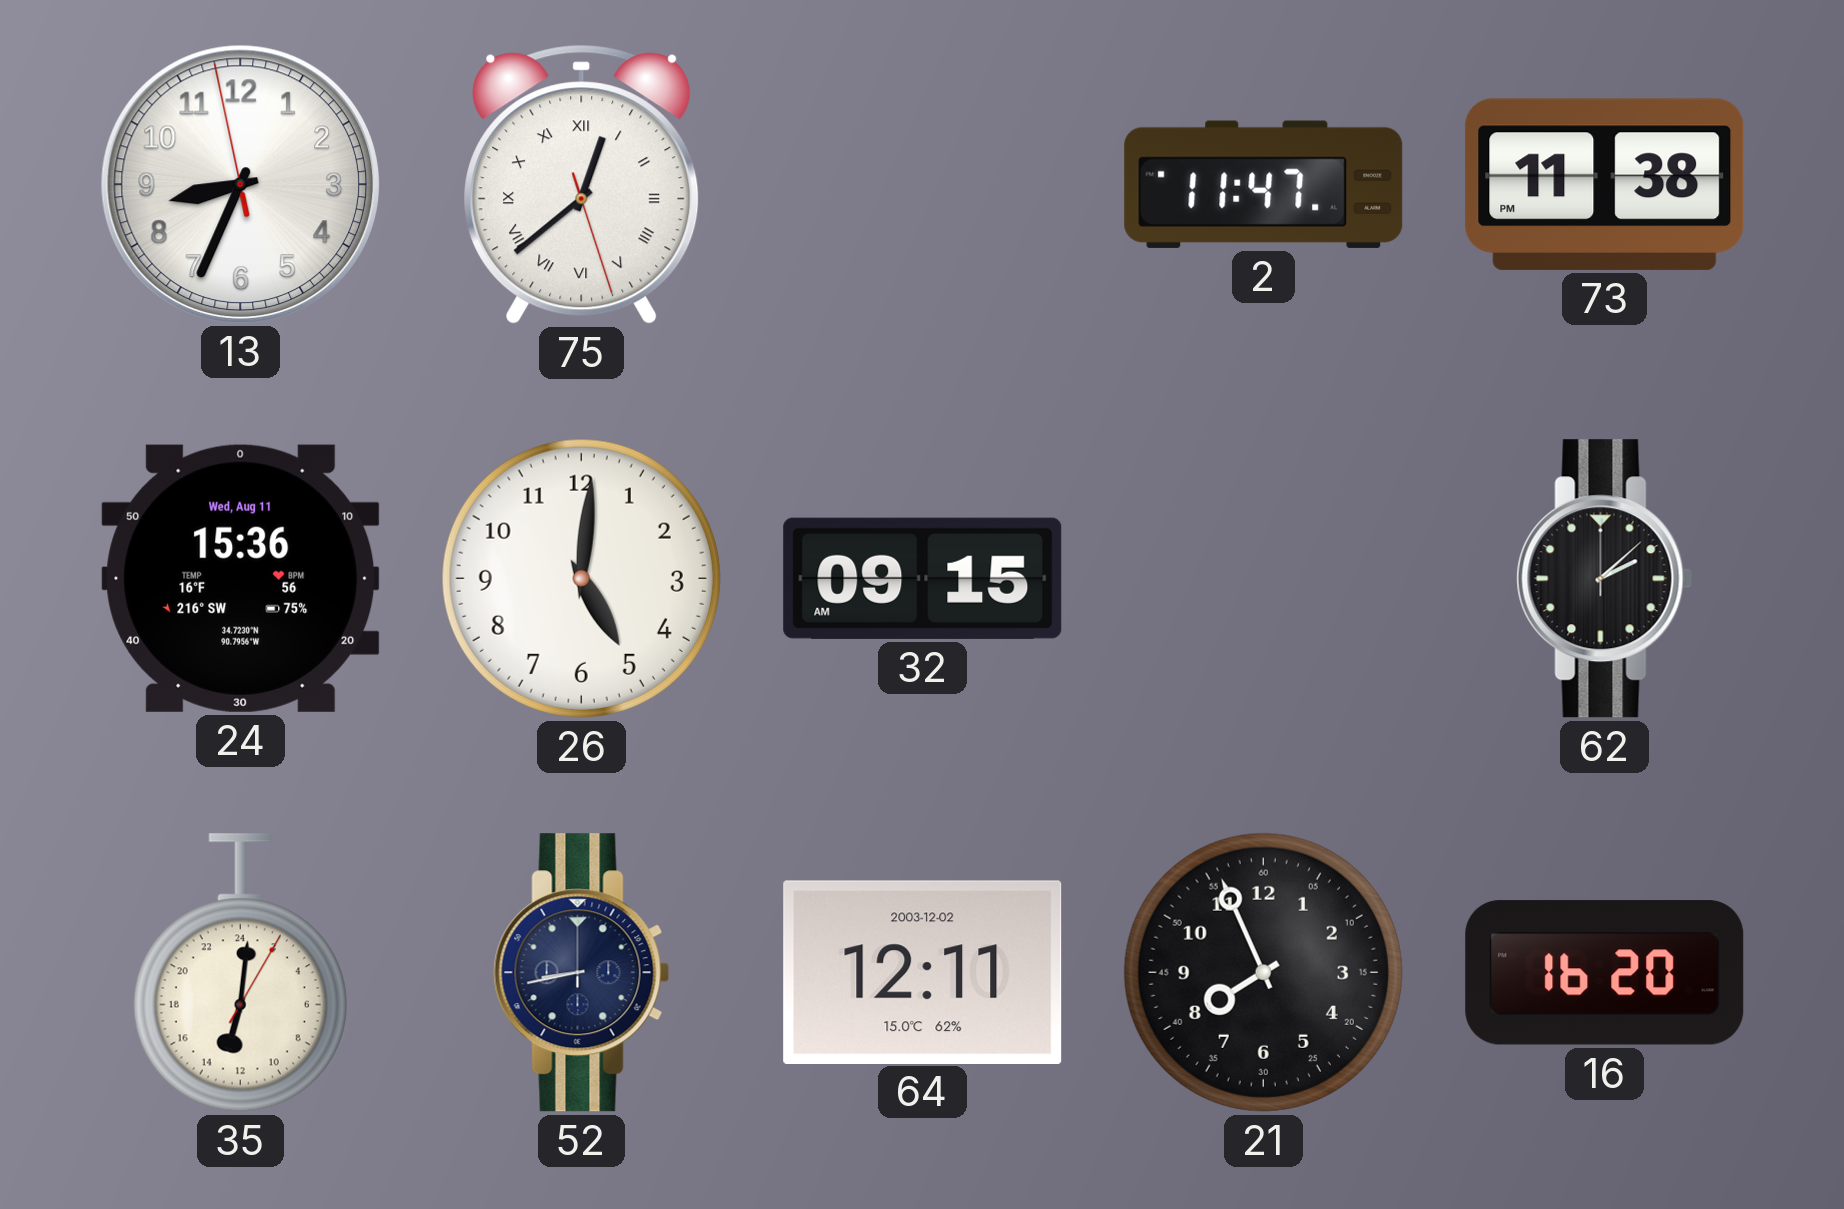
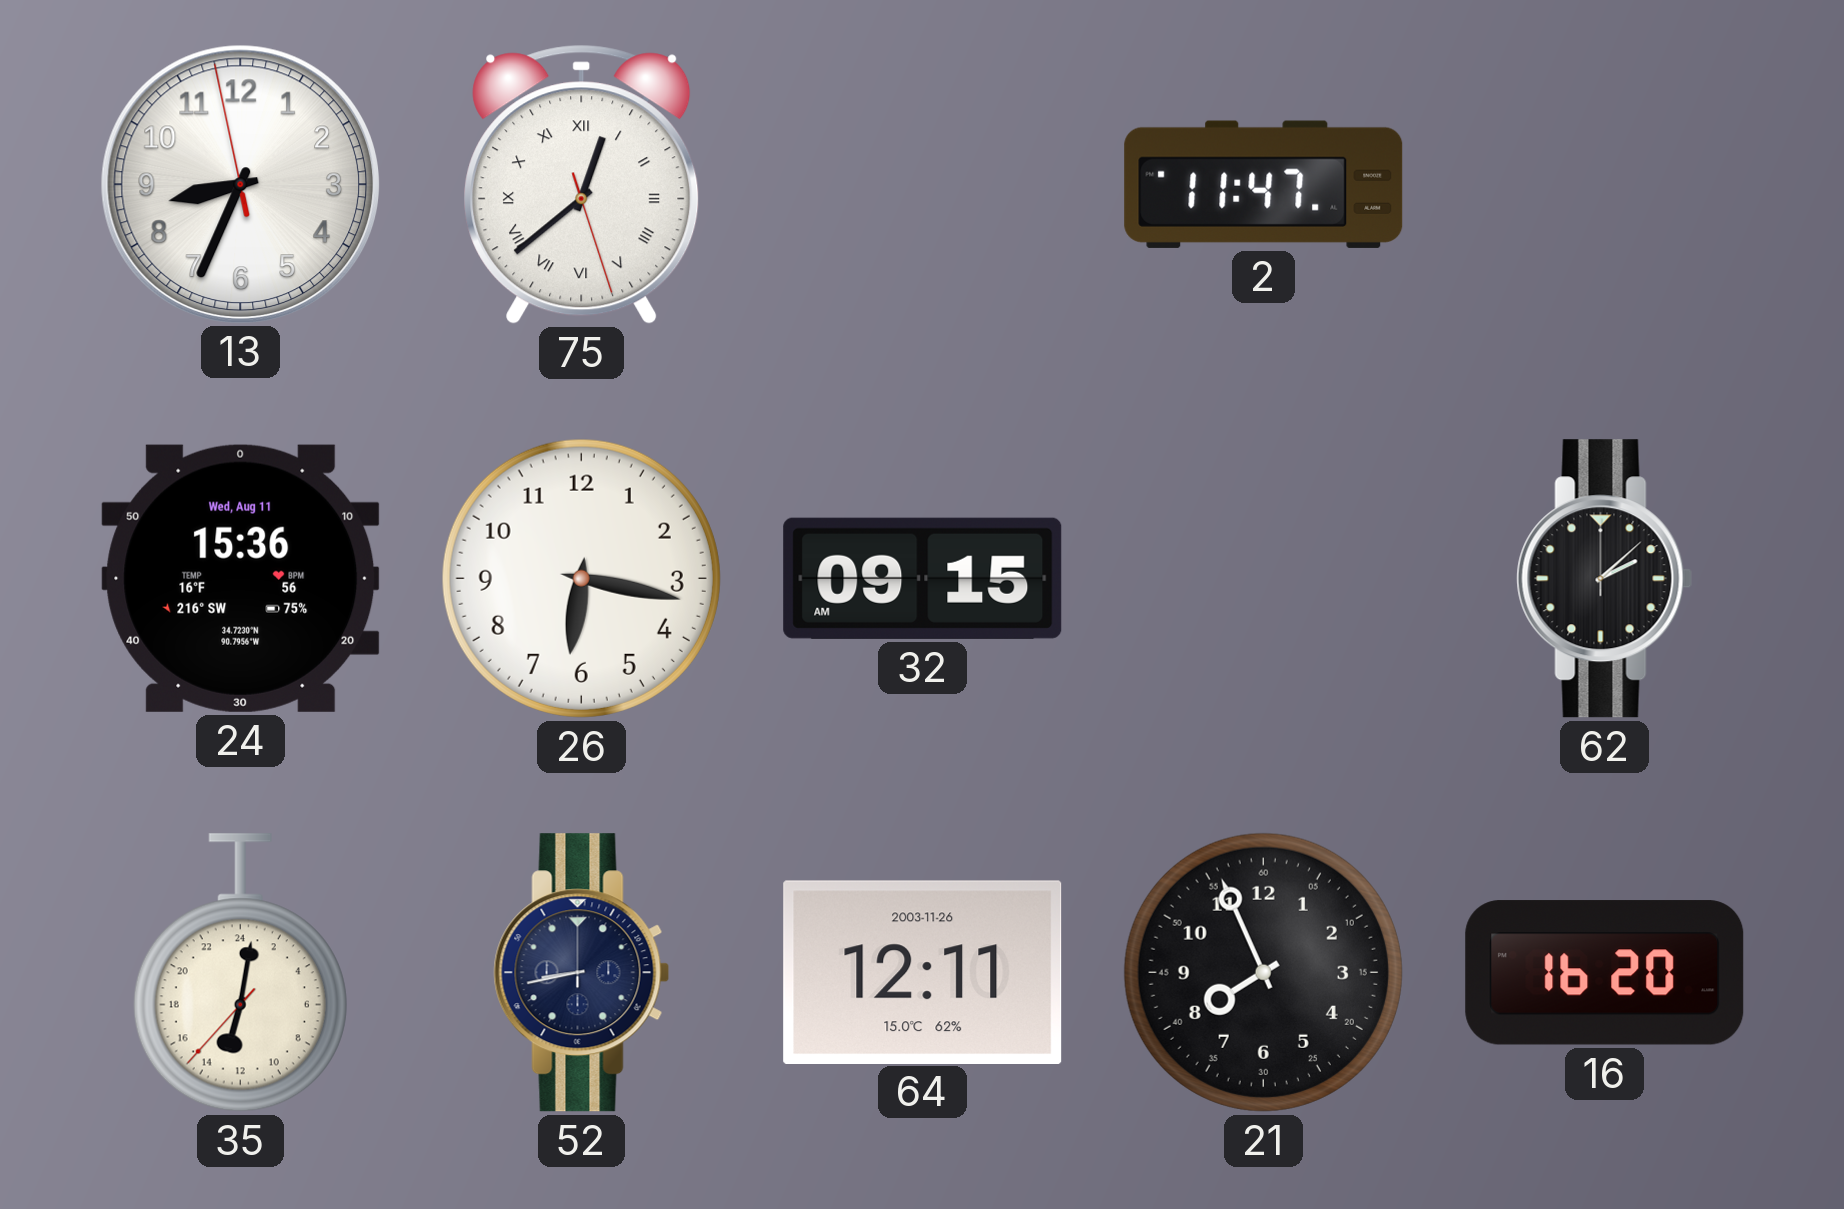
73: 11:38 -> none
26: 5:01 -> 6:17
35: 13:01:05 -> 13:01:37
64 date: 2003-12-02 -> 2003-11-26
